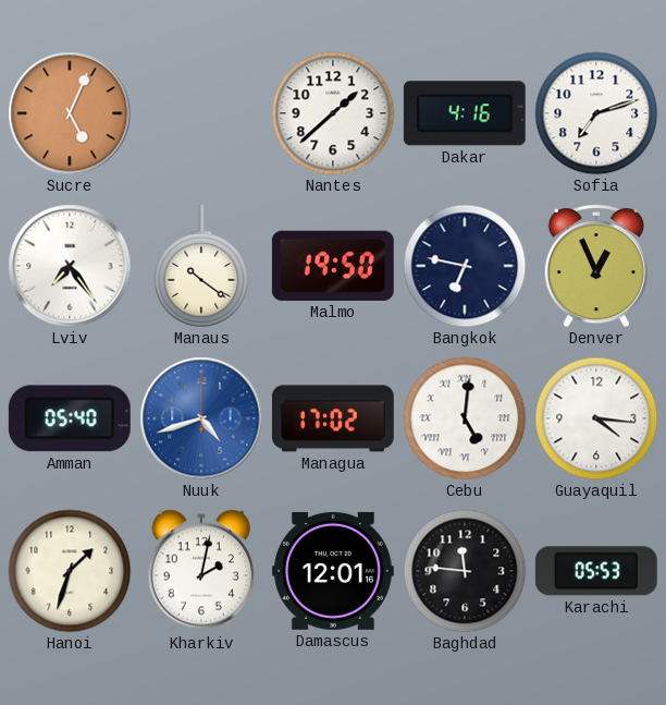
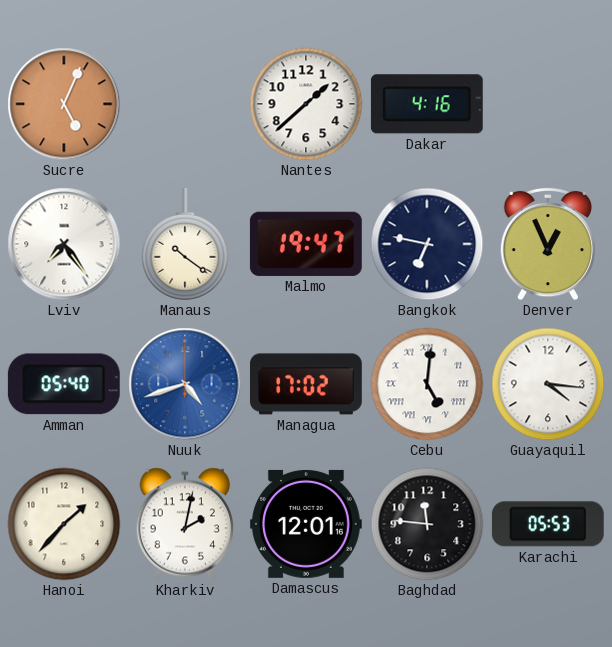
Sofia: 7:12 -> none
Malmo: 19:50 -> 19:47
Hanoi: 1:33 -> 1:37
